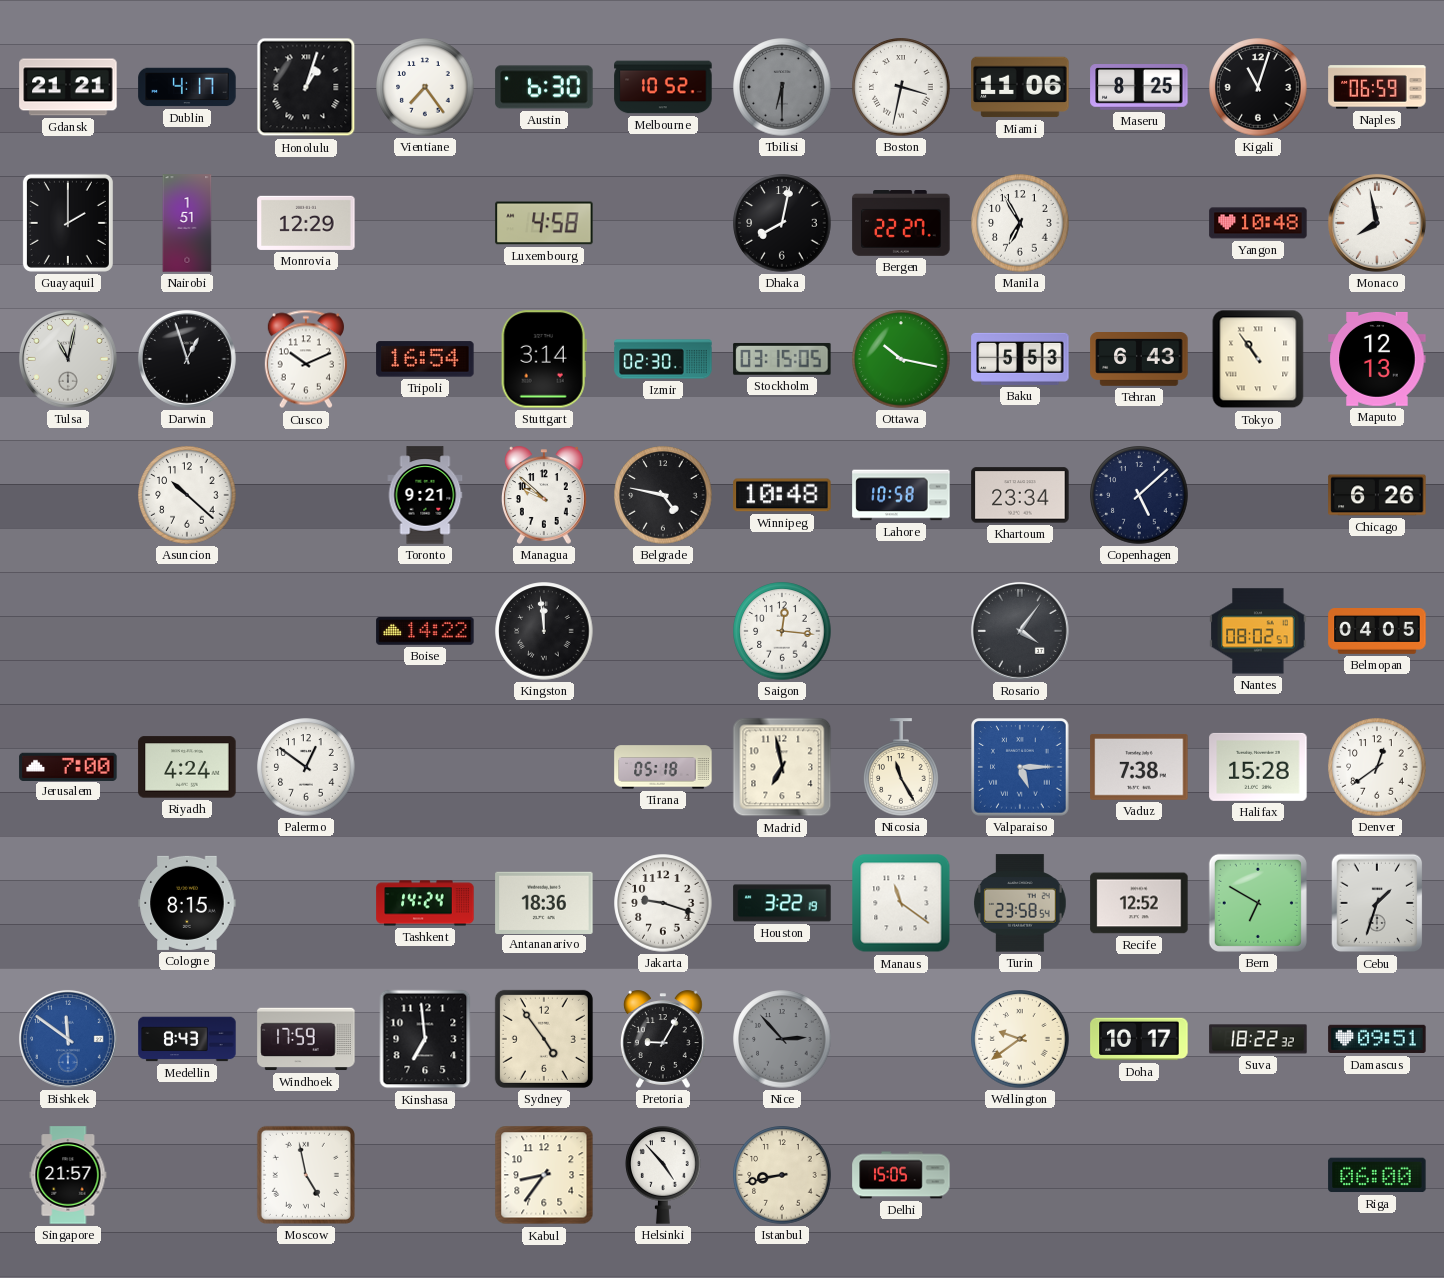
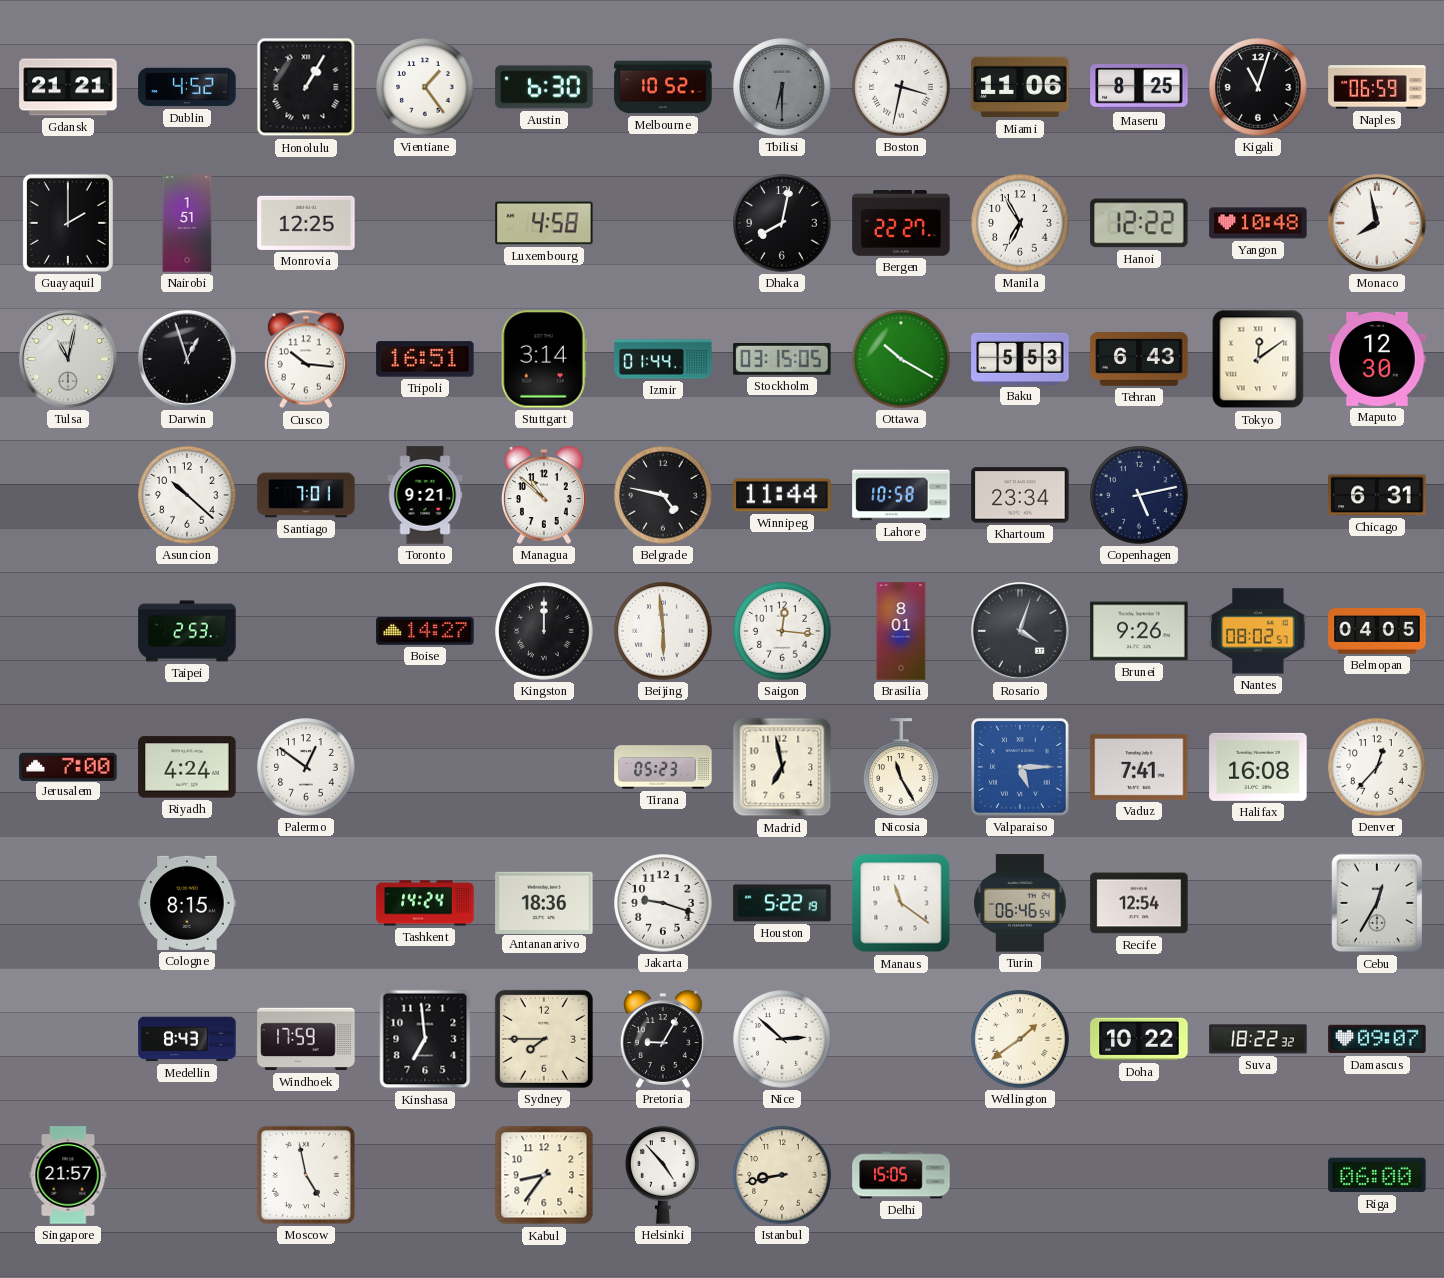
Dublin: 4:17 -> 4:52
Honolulu: 1:03 -> 1:05
Vientiane: 7:24 -> 1:24
Monrovia: 12:29 -> 12:25
Hanoi: none -> 12:22
Cusco: 10:11 -> 10:16
Tripoli: 16:54 -> 16:51
Izmir: 02:30 -> 01:44
Ottawa: 10:17 -> 10:20
Tokyo: 10:54 -> 12:09
Maputo: 12:13 -> 12:30
Santiago: none -> 7:01
Managua: 9:52 -> 10:52
Winnipeg: 10:48 -> 11:44
Copenhagen: 5:08 -> 5:13
Chicago: 6:26 -> 6:31
Taipei: none -> 2:53
Boise: 14:22 -> 14:27
Kingston: 11:59 -> 12:00
Beijing: none -> 5:59
Brasilia: none -> 8:01
Rosario: 4:06 -> 4:03
Brunei: none -> 9:26
Tirana: 05:18 -> 05:23
Vaduz: 7:38 -> 7:41
Halifax: 15:28 -> 16:08
Denver: 12:39 -> 12:37
Houston: 3:22 -> 5:22
Turin: 23:58 -> 06:46
Recife: 12:52 -> 12:54
Bern: 6:50 -> none
Cebu: 1:33 -> 12:35
Bishkek: 11:51 -> none
Sydney: 4:54 -> 7:45
Nice: 2:53 -> 2:52
Nice dial: grey -> white
Wellington: 9:39 -> 1:39
Doha: 10:17 -> 10:22
Damascus: 09:51 -> 09:07
